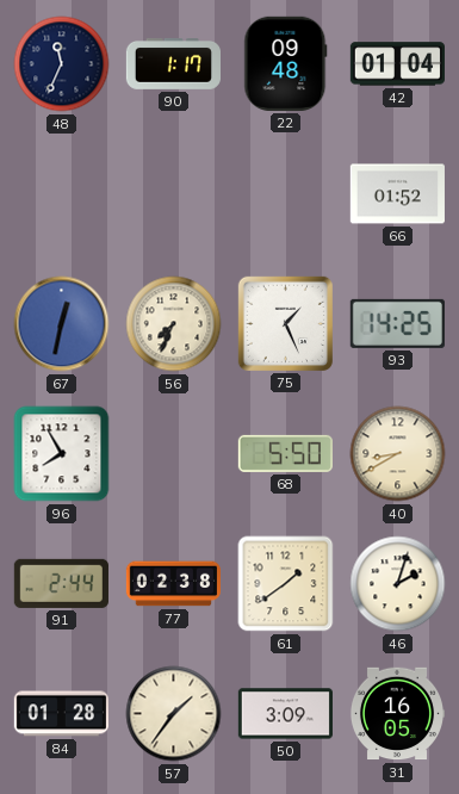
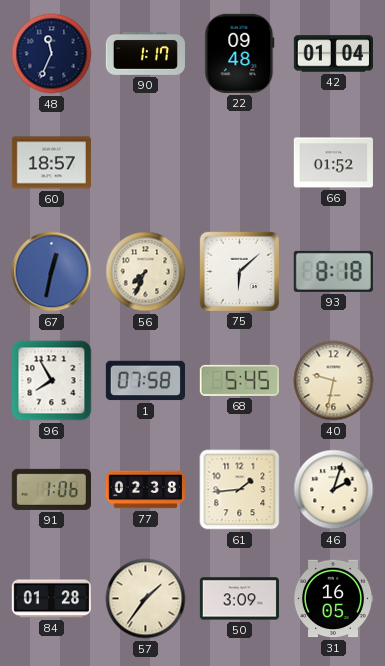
60: none -> 18:57
75: 1:26 -> 6:08
93: 14:25 -> 8:18
1: none -> 07:58
68: 5:50 -> 5:45
40: 8:40 -> 9:32
91: 2:44 -> 1:06
61: 1:39 -> 1:44
